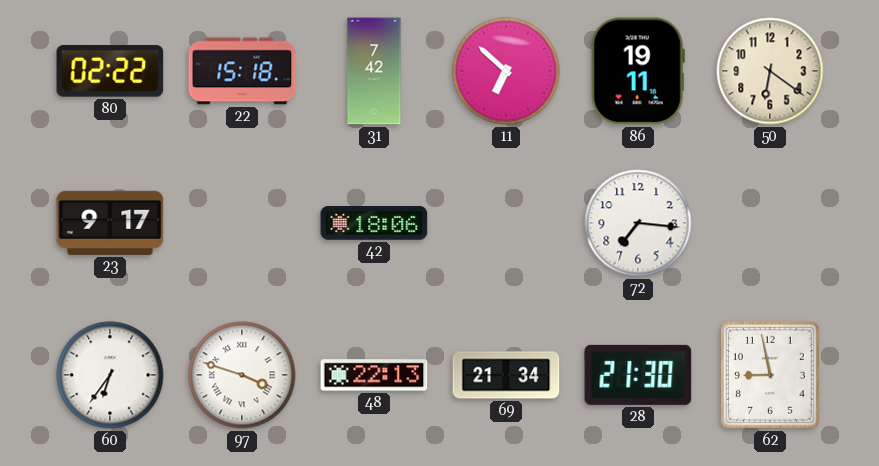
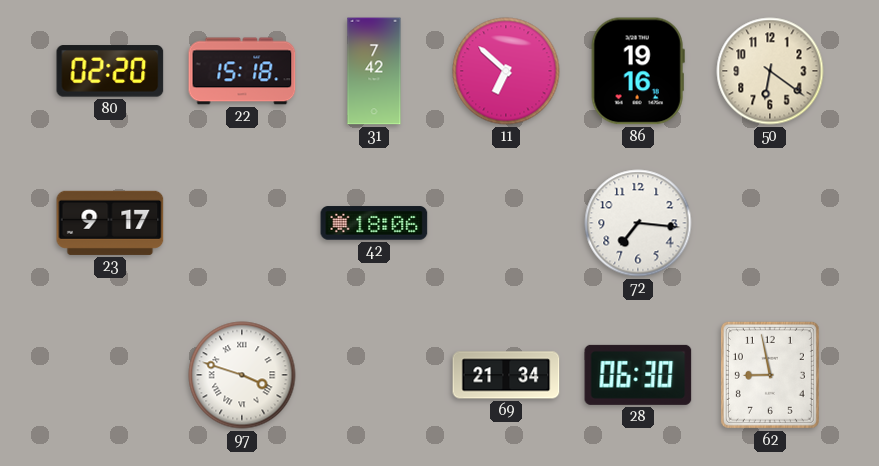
80: 02:22 -> 02:20
86: 19:11 -> 19:16
60: 6:36 -> none
48: 22:13 -> none
28: 21:30 -> 06:30
